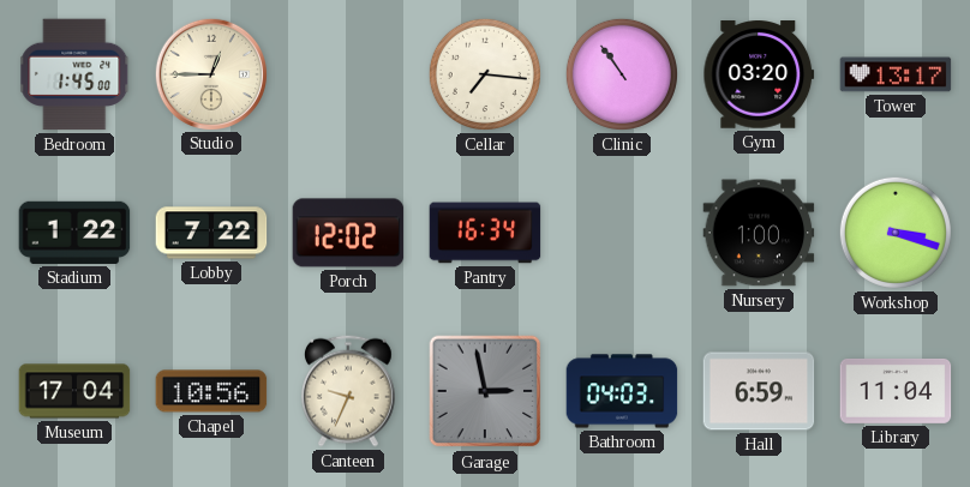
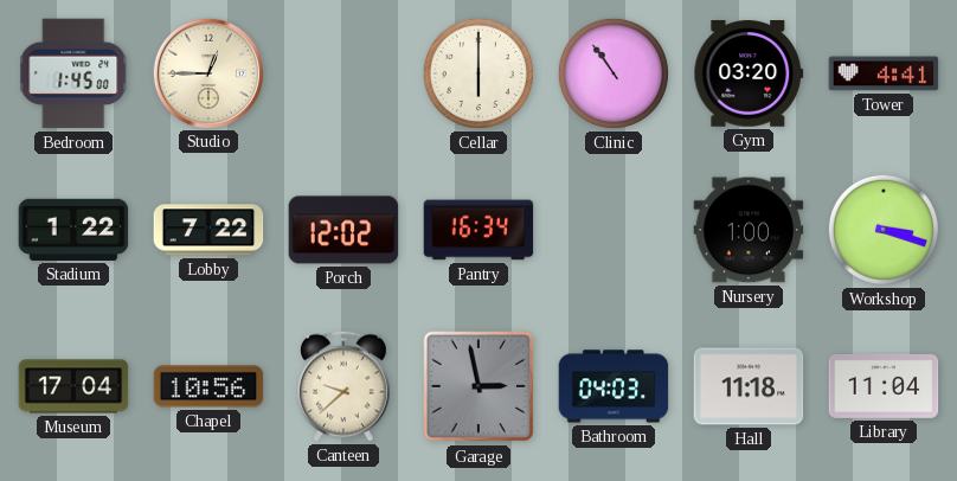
Cellar: 7:16 -> 6:00
Tower: 13:17 -> 4:41
Canteen: 9:34 -> 9:38
Hall: 6:59 -> 11:18
